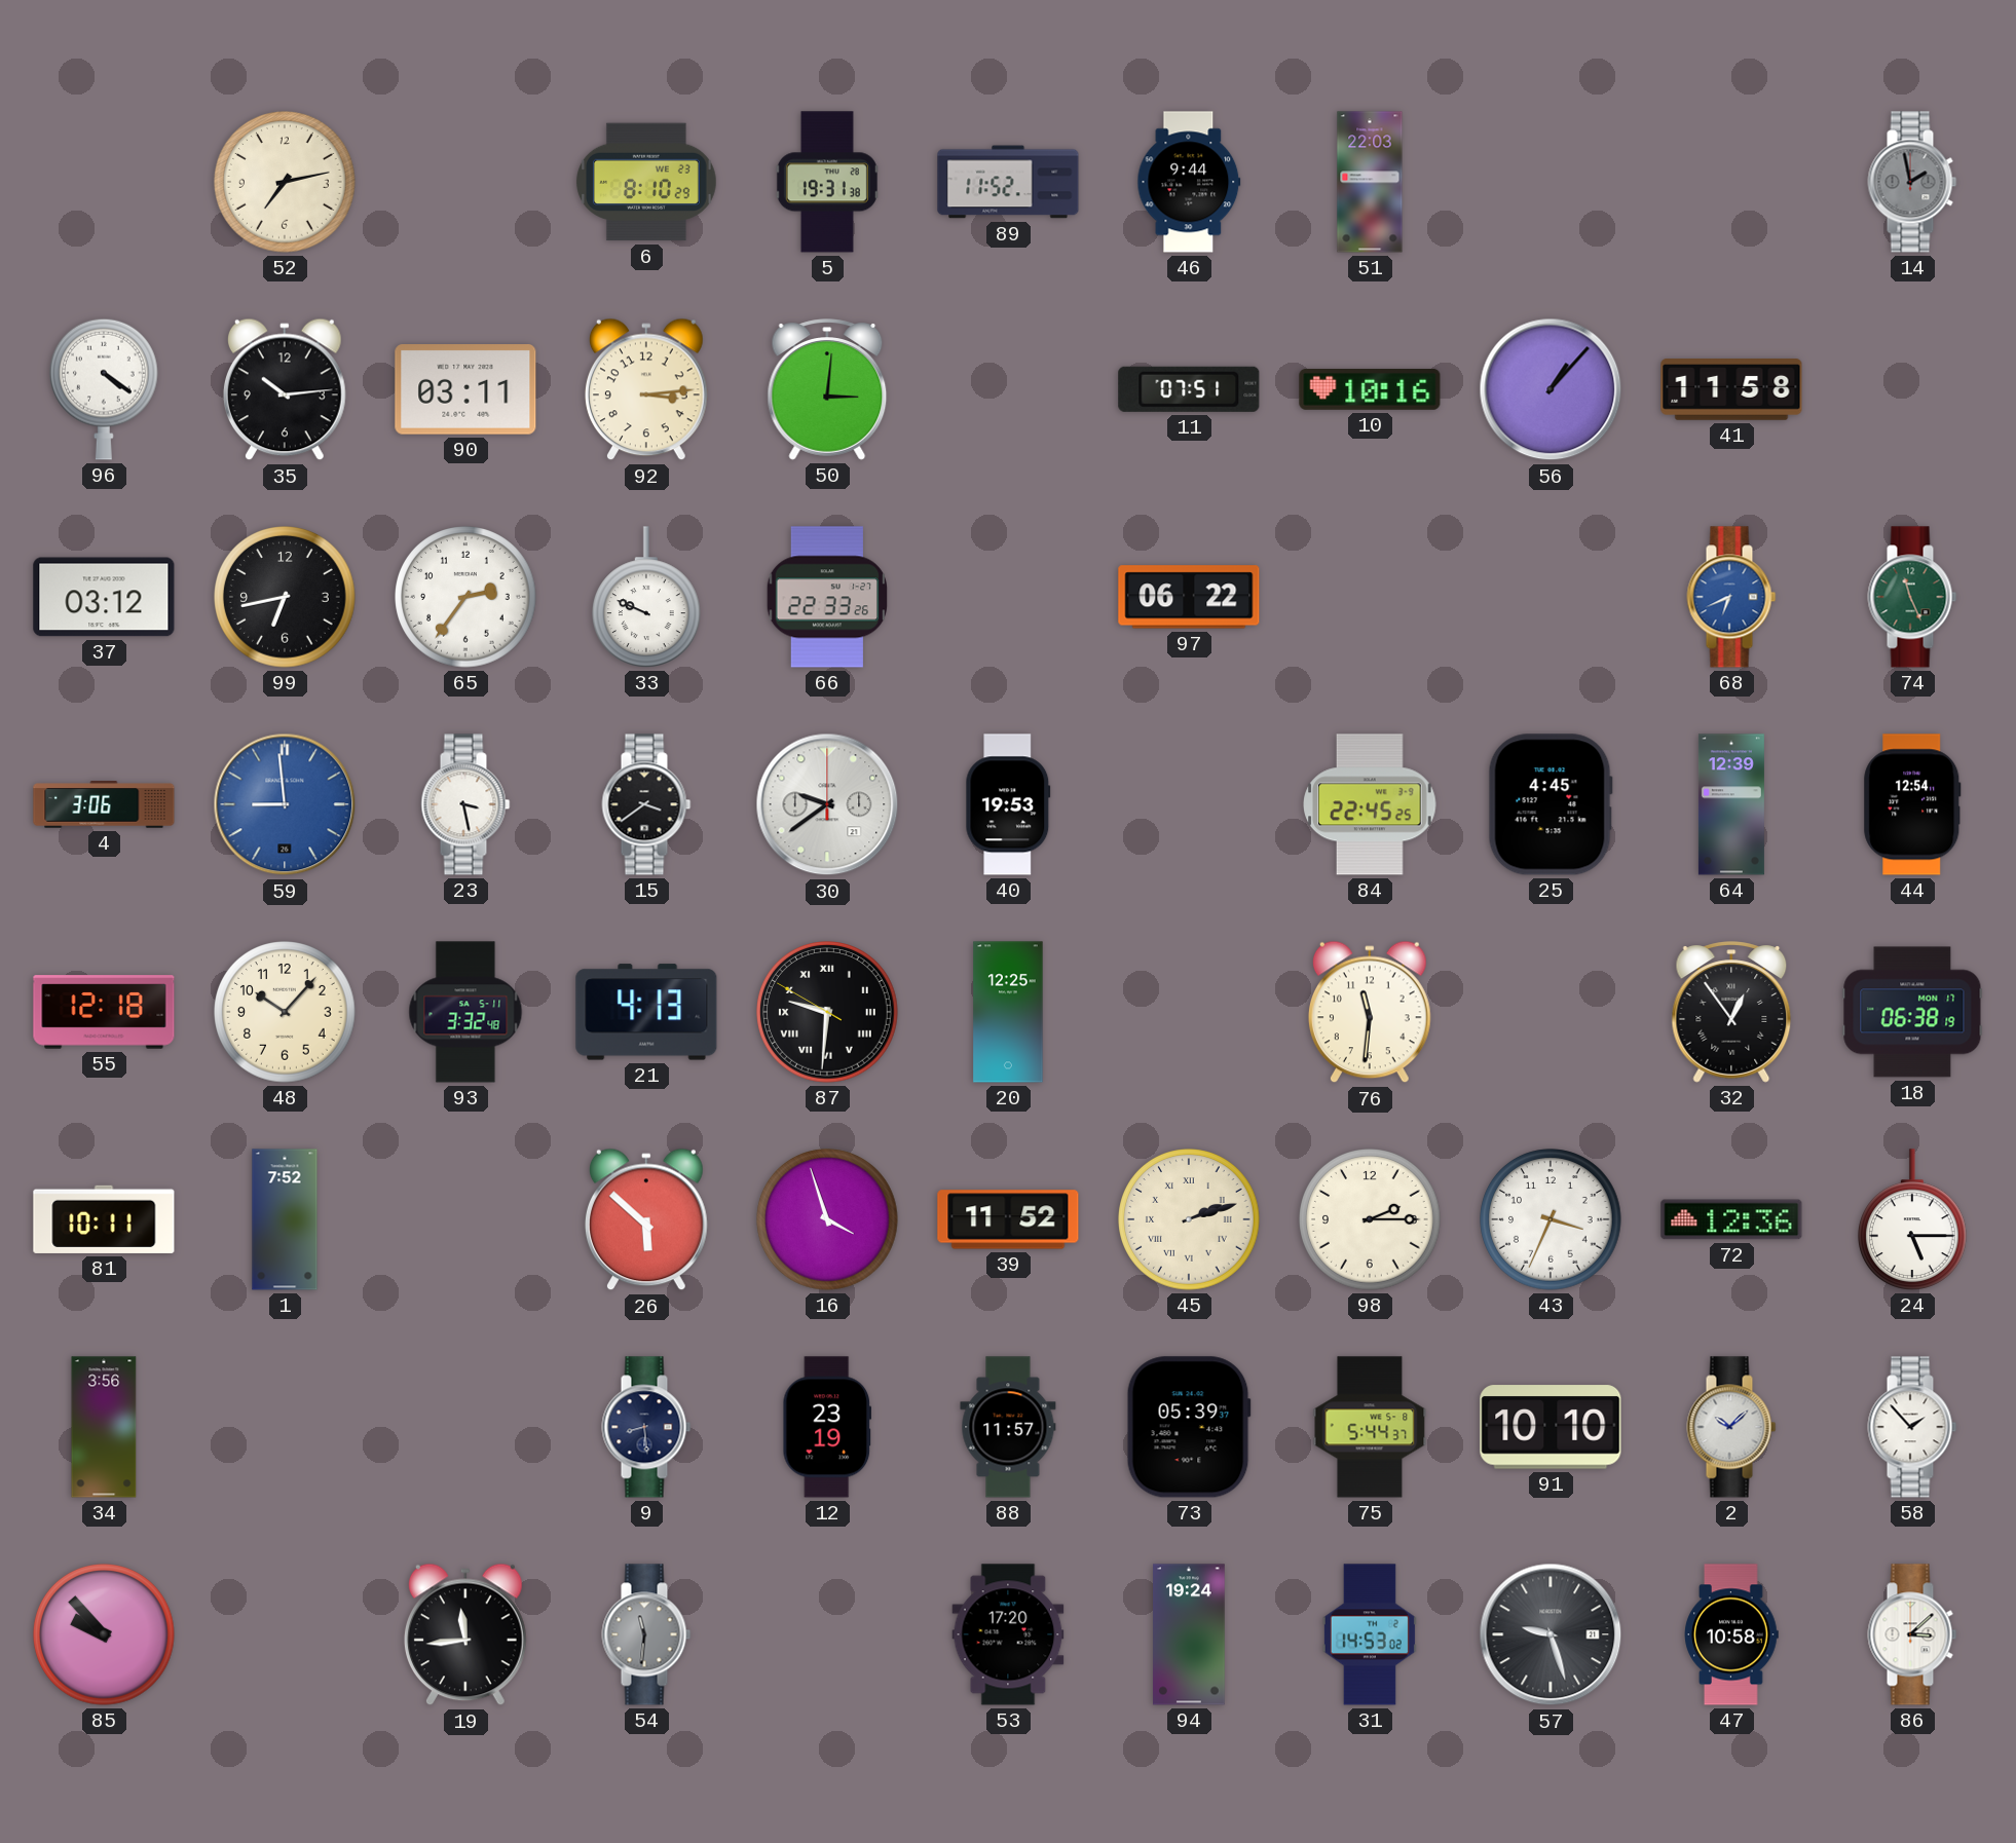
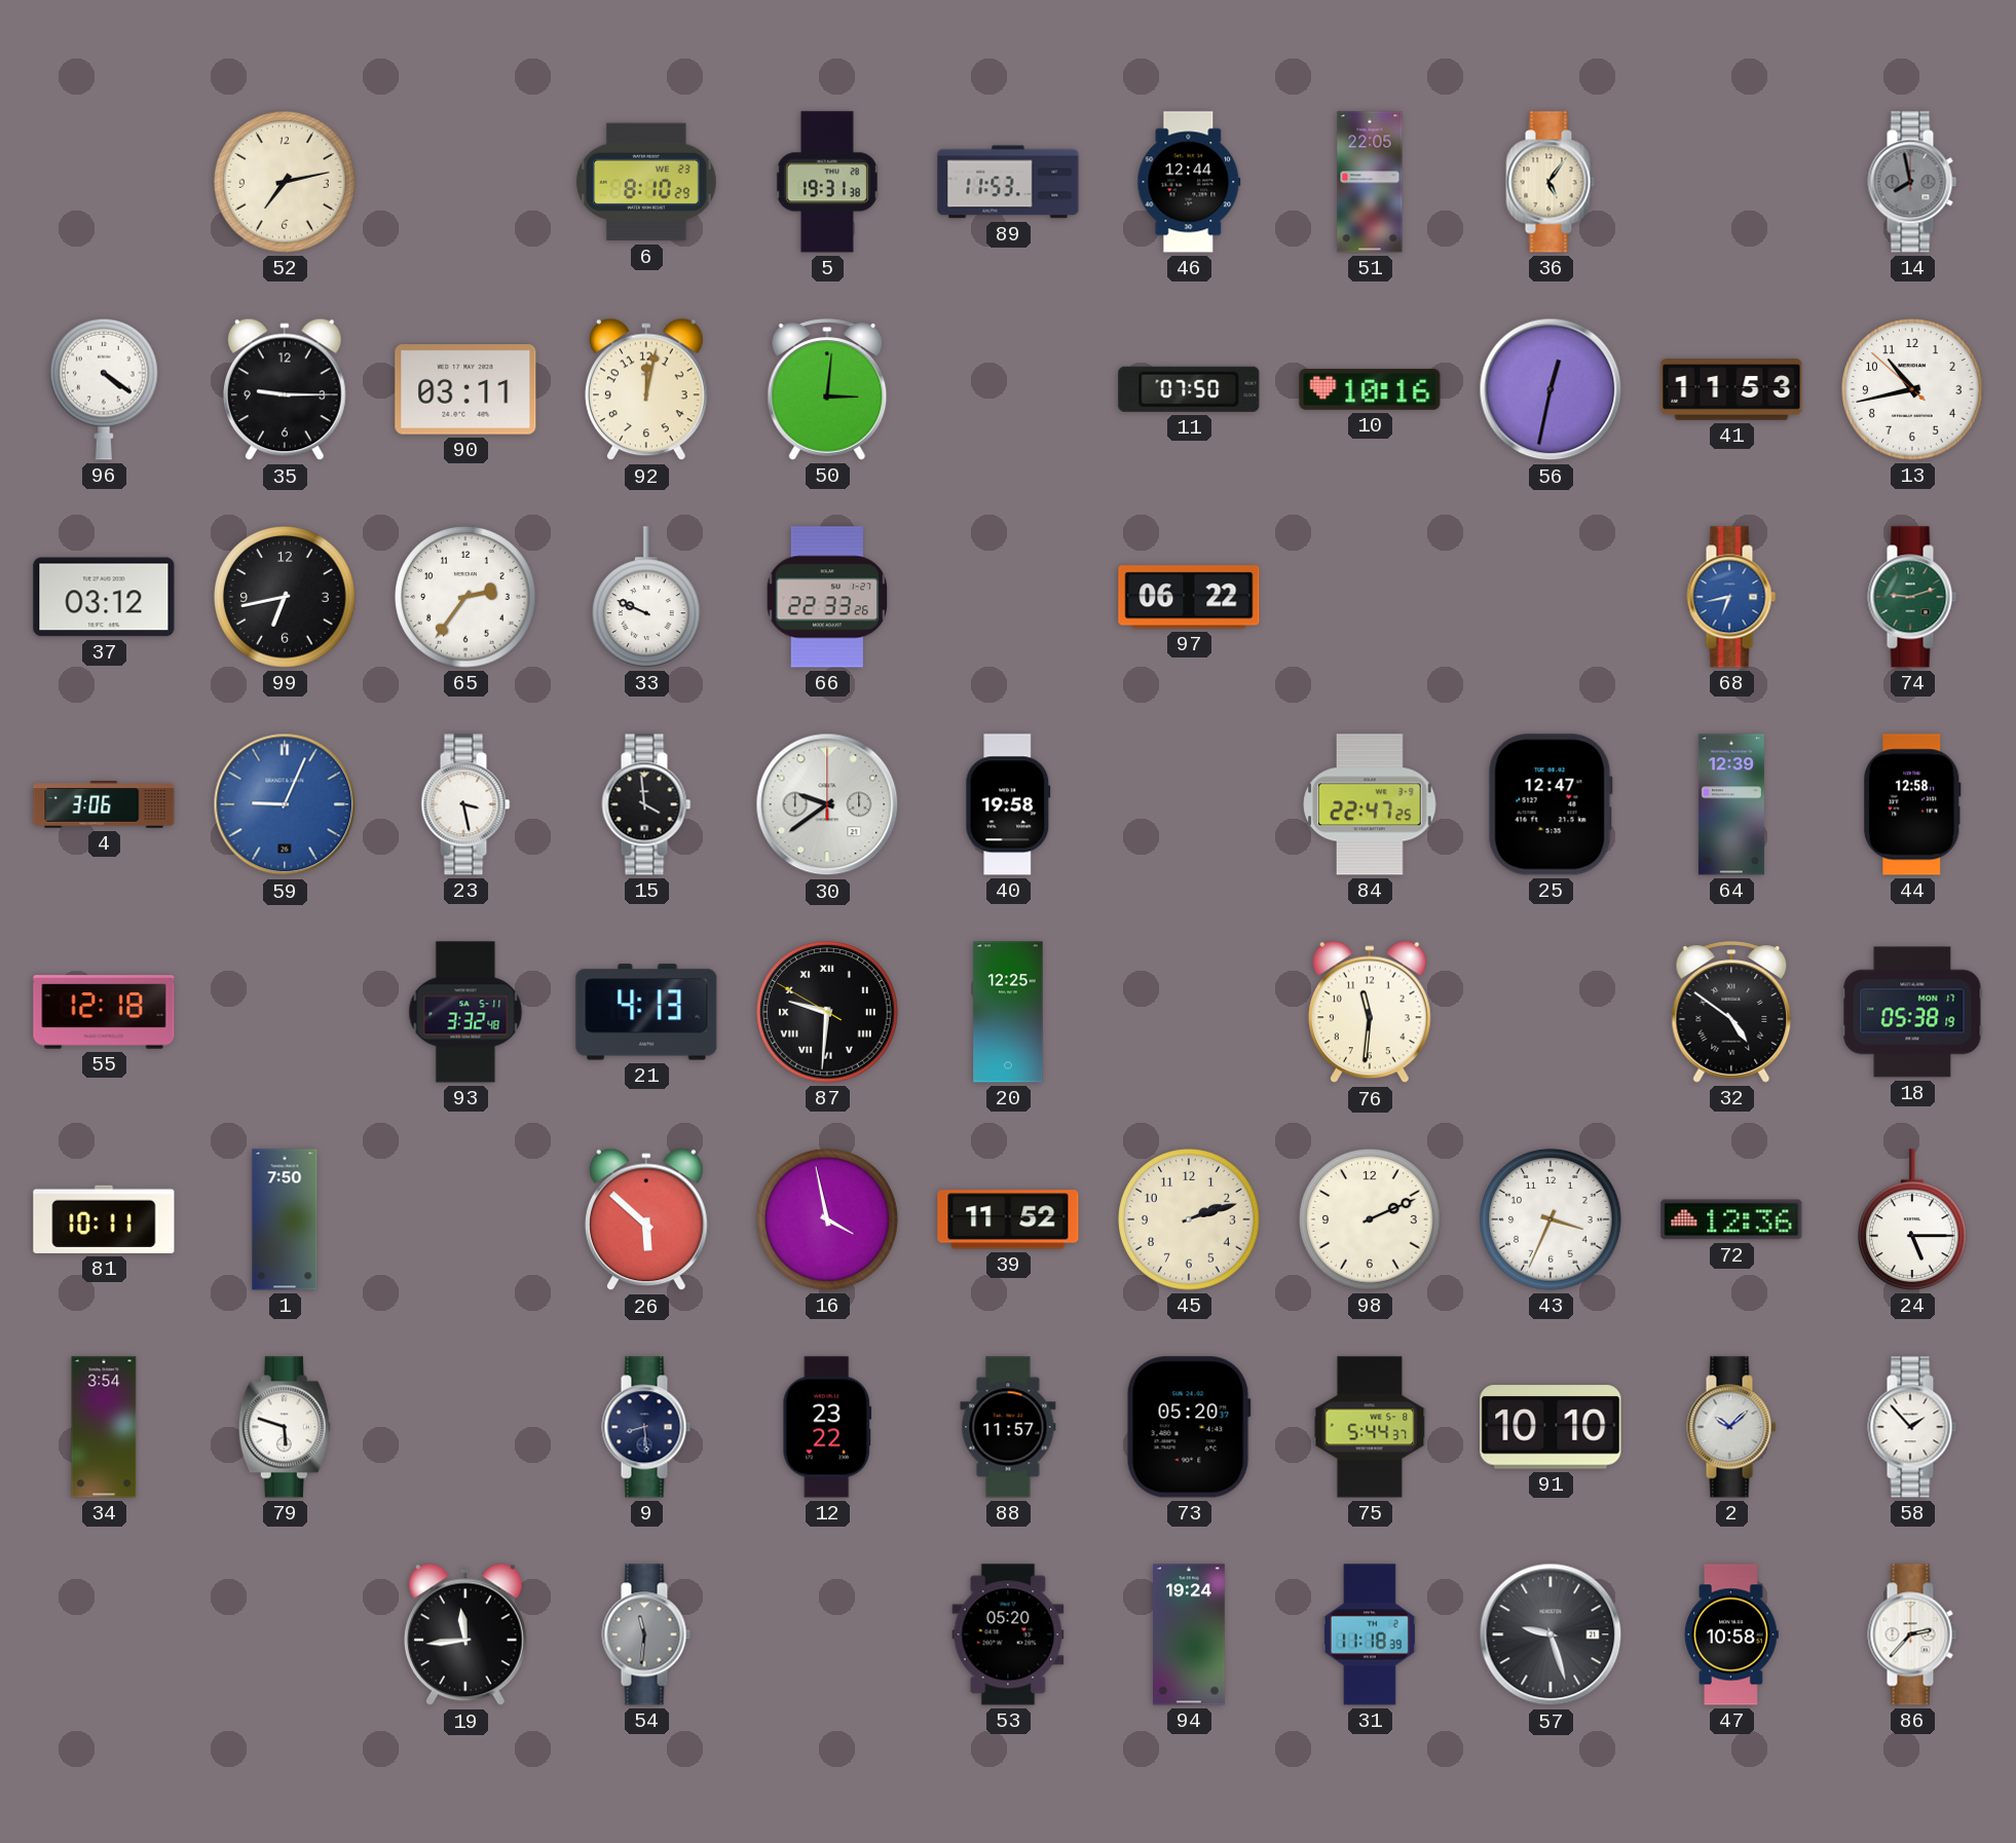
89: 11:52 -> 11:53
46: 9:44 -> 12:44
51: 22:03 -> 22:05
36: none -> 5:06
14: 1:58 -> 7:58
35: 10:14 -> 9:15
92: 3:14 -> 12:02
11: 07:51 -> 07:50
56: 1:07 -> 12:32
41: 11:58 -> 11:53
13: none -> 10:42
68: 6:41 -> 6:43
74: 11:26 -> 9:12
59: 8:59 -> 9:04
15: 3:39 -> 3:59
40: 19:53 -> 19:58
84: 22:45 -> 22:47
25: 4:45 -> 12:47
44: 12:54 -> 12:58
48: 10:07 -> none
32: 12:54 -> 4:51
18: 06:38 -> 05:38
1: 7:52 -> 7:50
16: 3:57 -> 3:58
45 numerals: Roman -> Arabic
98: 2:15 -> 2:11
34: 3:56 -> 3:54
79: none -> 5:48
12: 23:19 -> 23:22
73: 05:39 -> 05:20
85: 9:53 -> none
53: 17:20 -> 05:20
31: 14:53 -> 11:18
86: 3:08 -> 2:37
